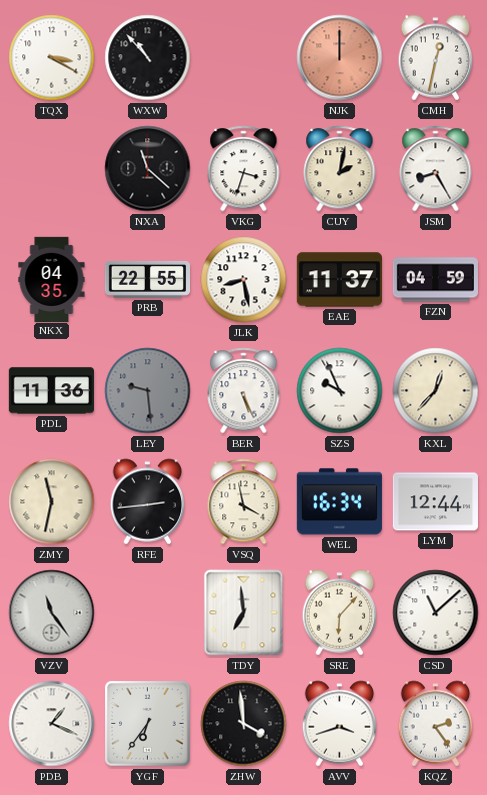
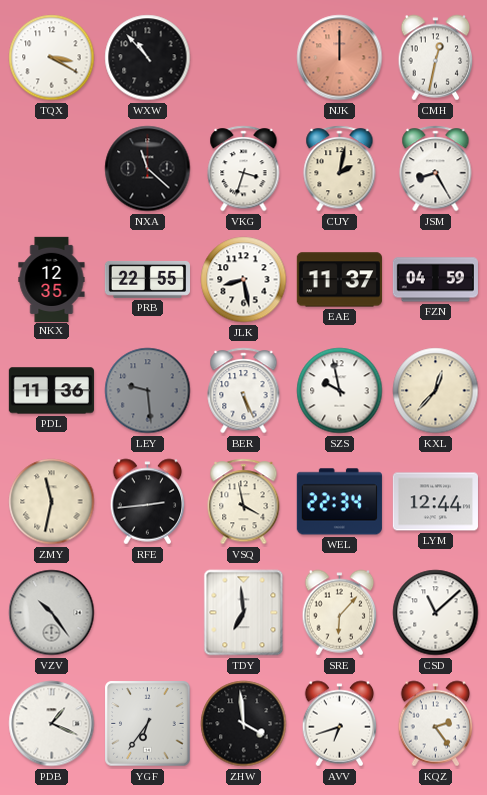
NKX: 04:35 -> 12:35
SZS: 9:56 -> 9:58
WEL: 16:34 -> 22:34
VZV: 11:24 -> 10:24
AVV: 3:42 -> 6:42
